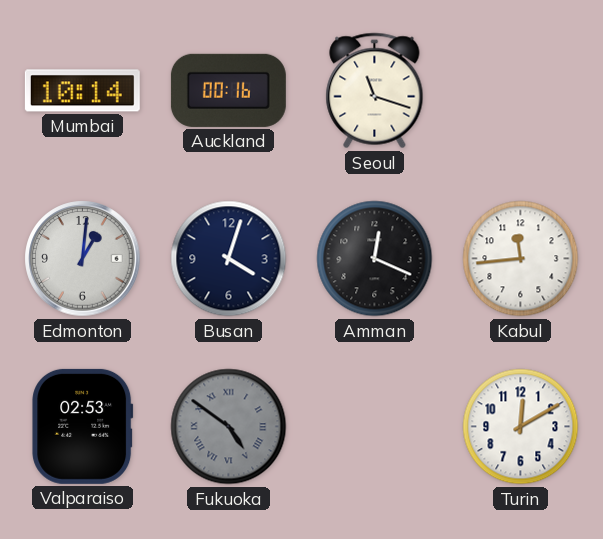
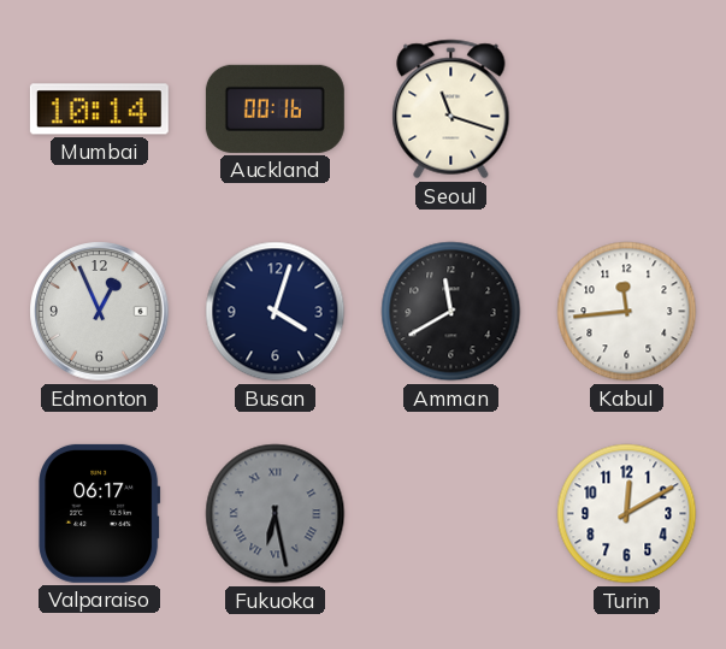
Edmonton: 1:01 -> 12:56
Amman: 12:19 -> 11:40
Valparaiso: 02:53 -> 06:17
Fukuoka: 4:51 -> 6:28
